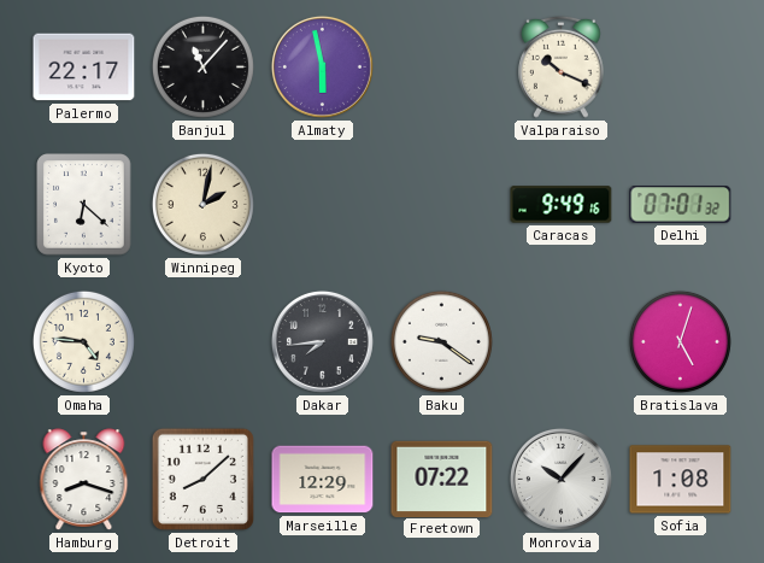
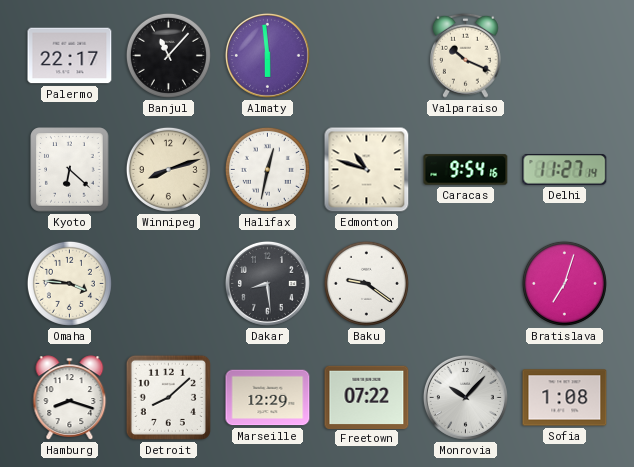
Almaty: 5:58 -> 5:59
Winnipeg: 2:02 -> 8:12
Halifax: none -> 12:32
Edmonton: none -> 10:48
Caracas: 9:49 -> 9:54
Delhi: 07:01 -> 11:27
Omaha: 4:46 -> 3:46
Dakar: 7:44 -> 8:29
Bratislava: 5:03 -> 7:03
